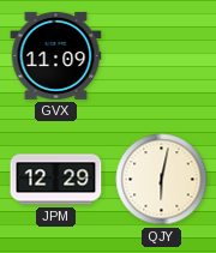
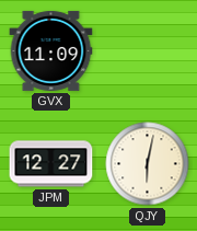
JPM: 12:29 -> 12:27
